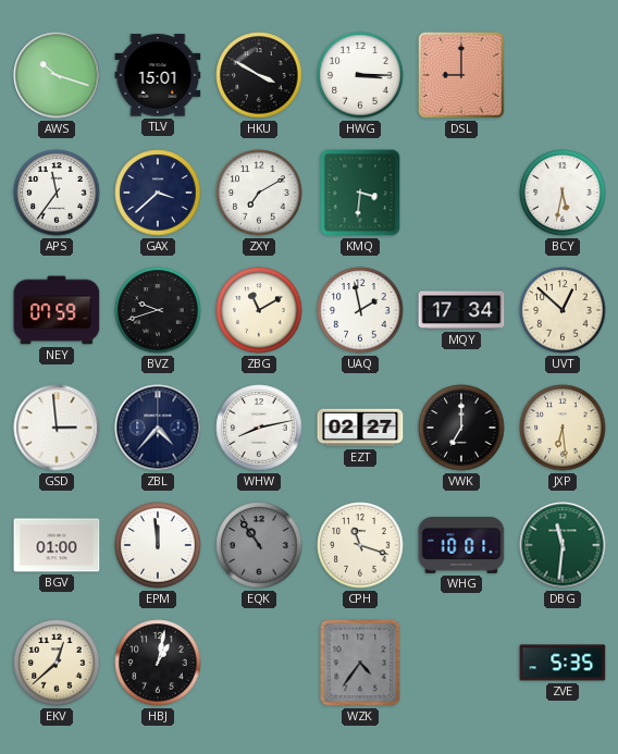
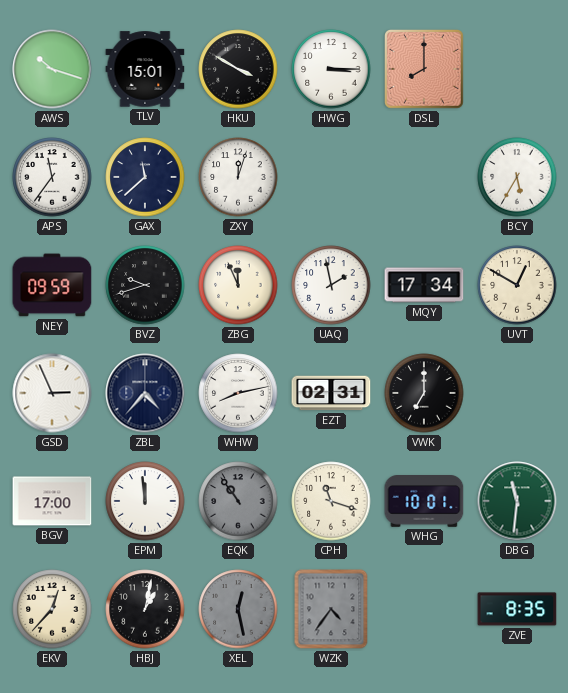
DSL: 9:00 -> 8:00
GAX: 3:38 -> 11:38
ZXY: 7:10 -> 12:03
KMQ: 3:31 -> none
BCY: 5:32 -> 5:35
NEY: 07:59 -> 09:59
ZBG: 11:10 -> 11:56
UVT: 12:52 -> 12:50
GSD: 2:59 -> 2:56
EZT: 02:27 -> 02:31
JXP: 6:29 -> none
BGV: 01:00 -> 17:00
EKV: 12:38 -> 12:37
XEL: none -> 12:28
ZVE: 5:35 -> 8:35
